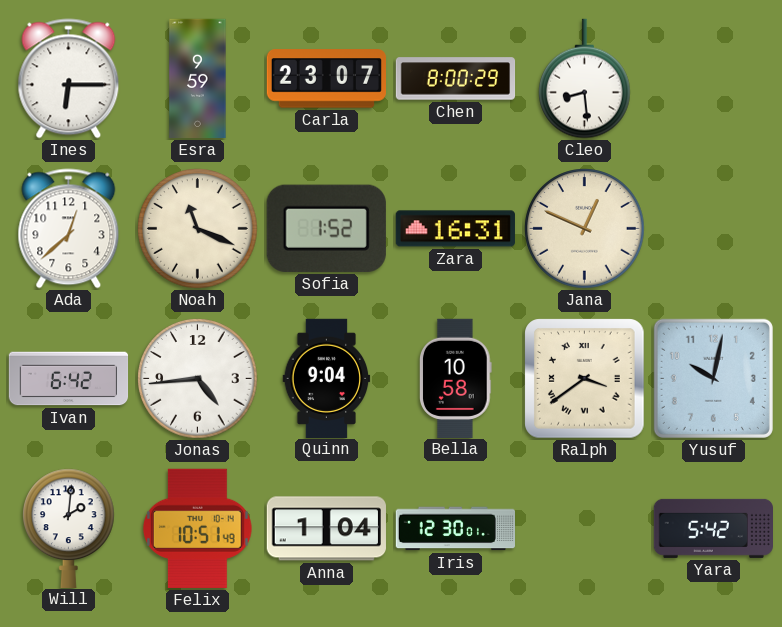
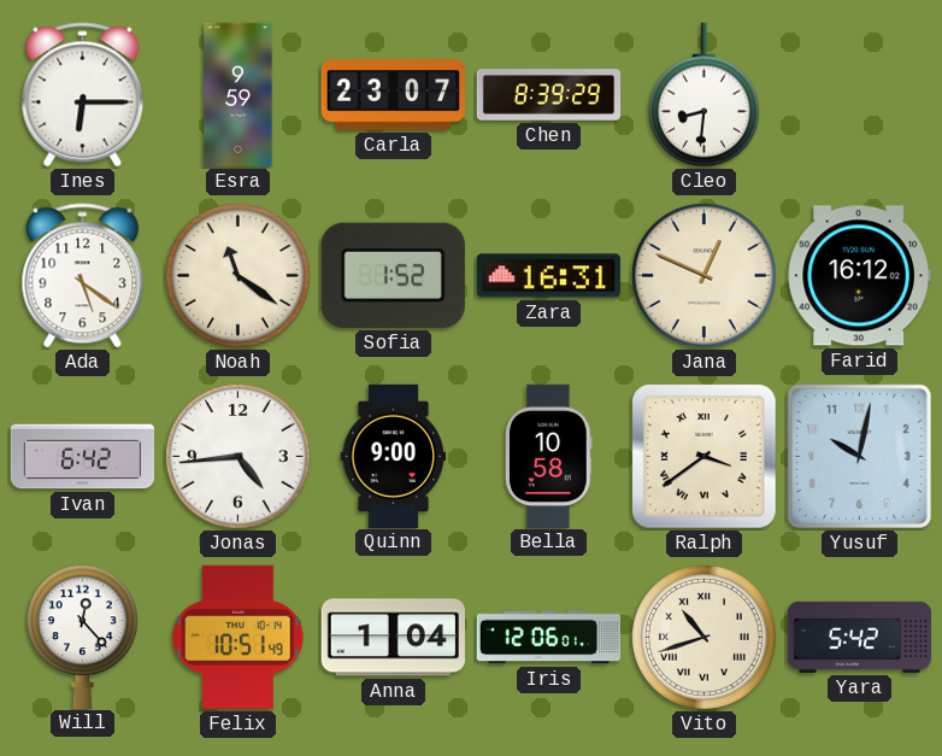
Chen: 8:00 -> 8:39
Cleo: 8:29 -> 8:31
Ada: 12:38 -> 5:21
Noah: 11:19 -> 11:21
Farid: none -> 16:12
Quinn: 9:04 -> 9:00
Will: 2:01 -> 12:23
Iris: 12:30 -> 12:06
Vito: none -> 10:42
